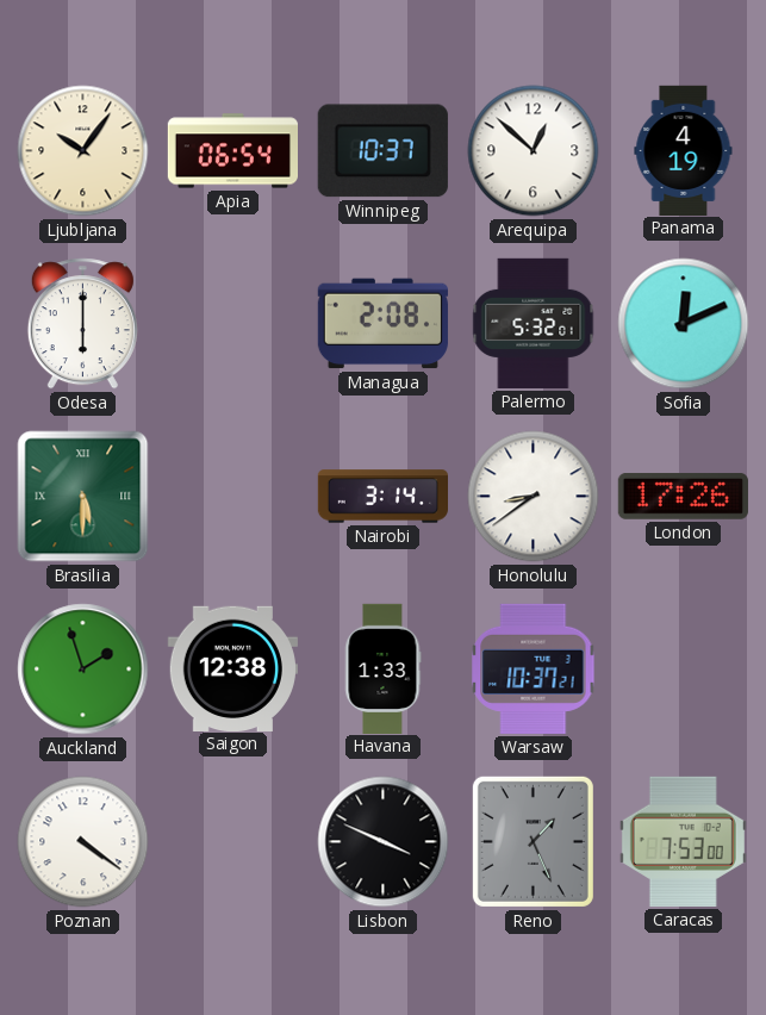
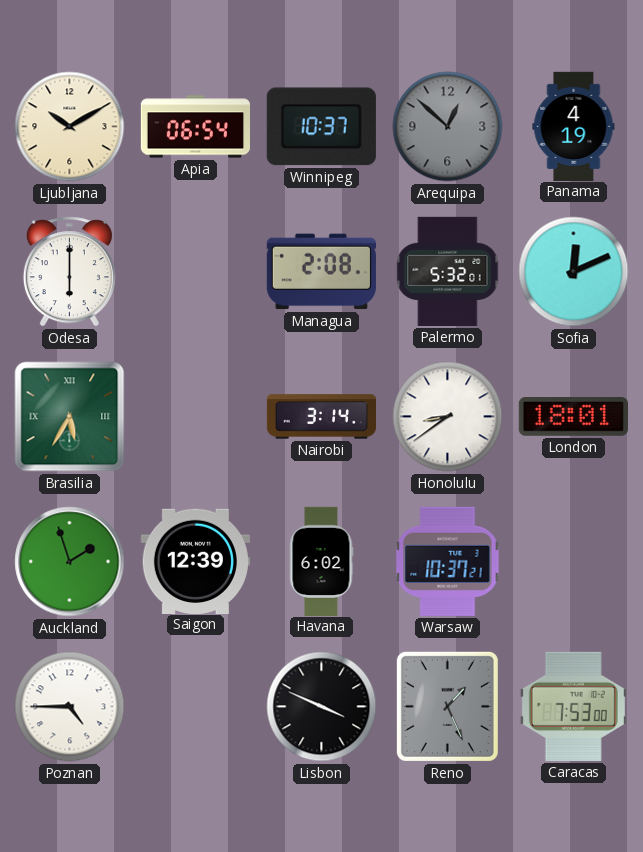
Ljubljana: 10:06 -> 10:10
Arequipa dial: white -> grey
Brasilia: 5:30 -> 5:35
London: 17:26 -> 18:01
Saigon: 12:38 -> 12:39
Havana: 1:33 -> 6:02
Poznan: 4:21 -> 4:45
